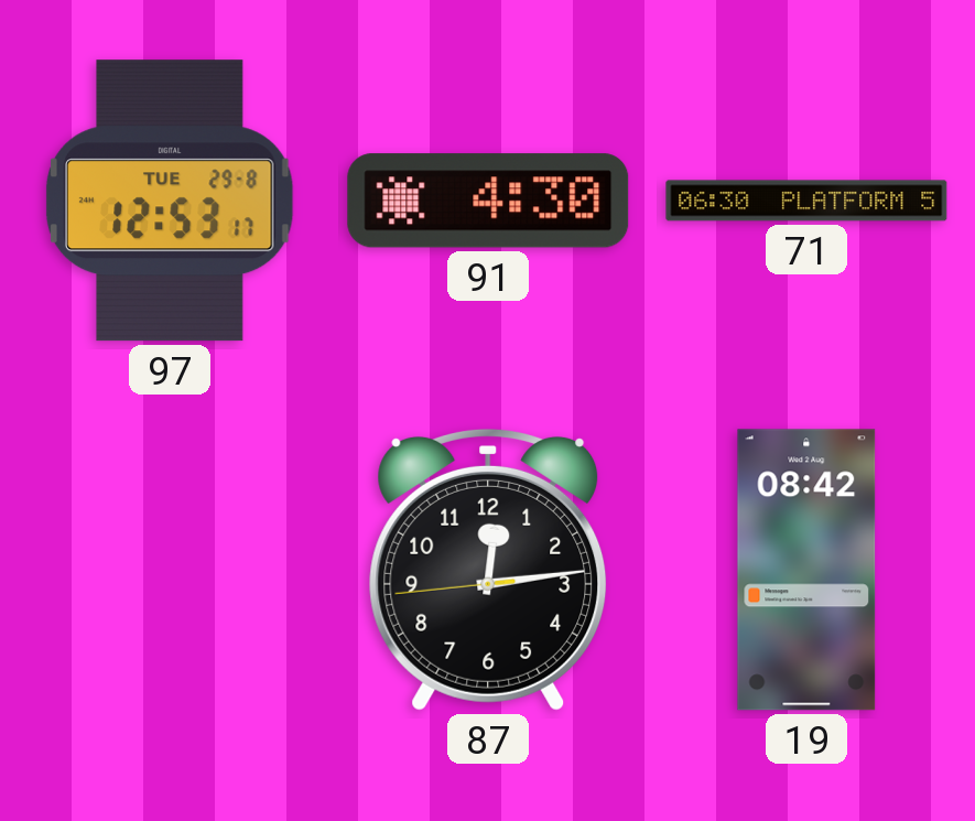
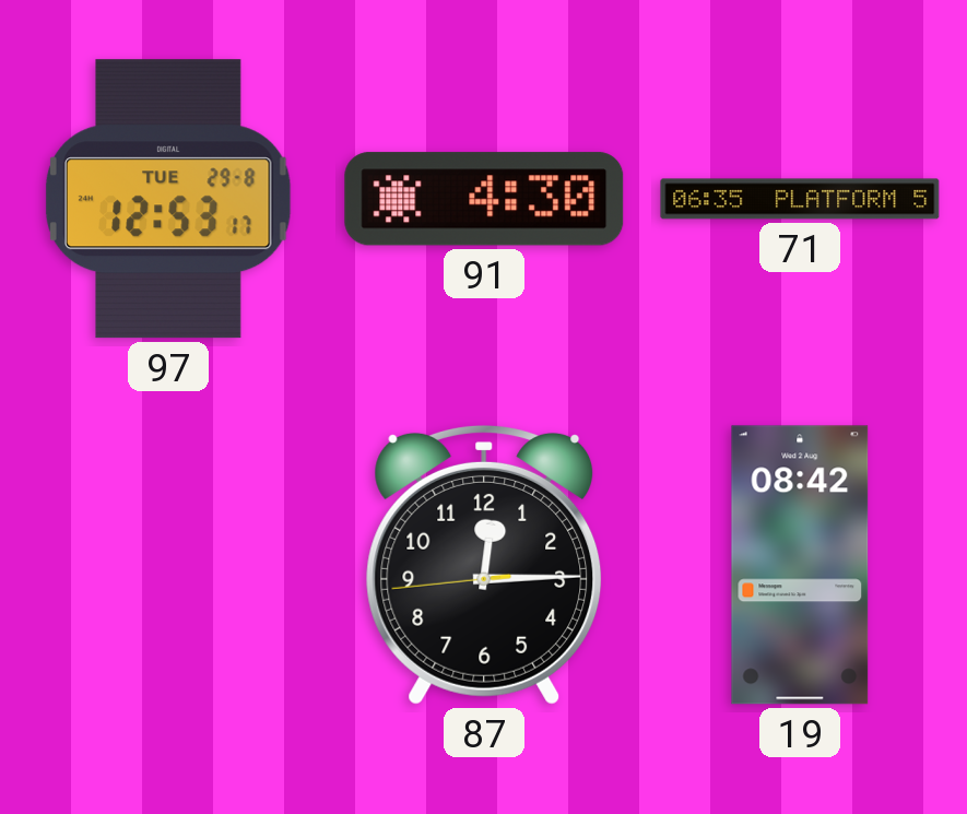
71: 06:30 -> 06:35
87: 12:13 -> 12:14
